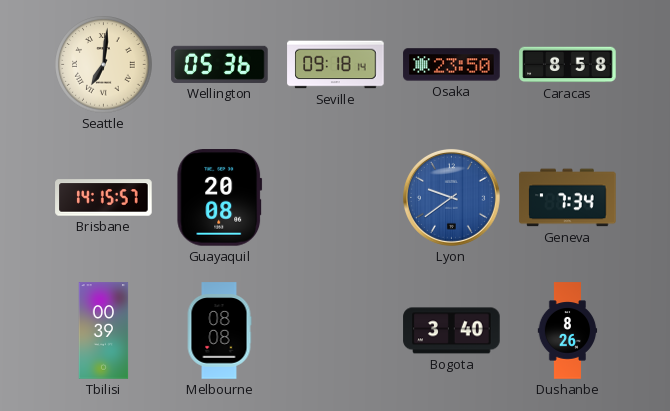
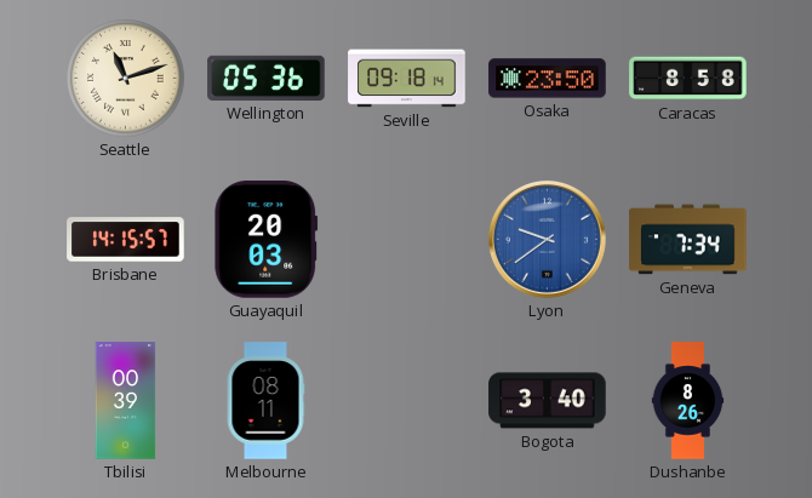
Seattle: 7:01 -> 11:12
Guayaquil: 20:08 -> 20:03
Melbourne: 08:08 -> 08:11
